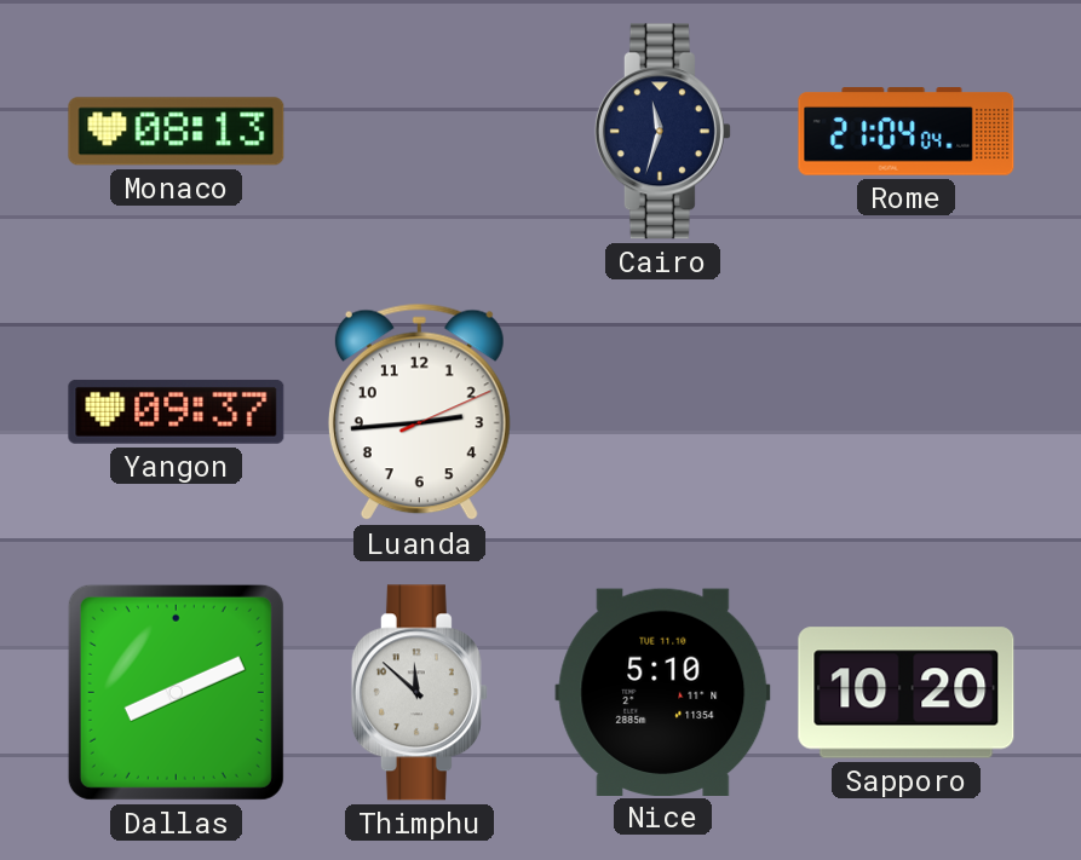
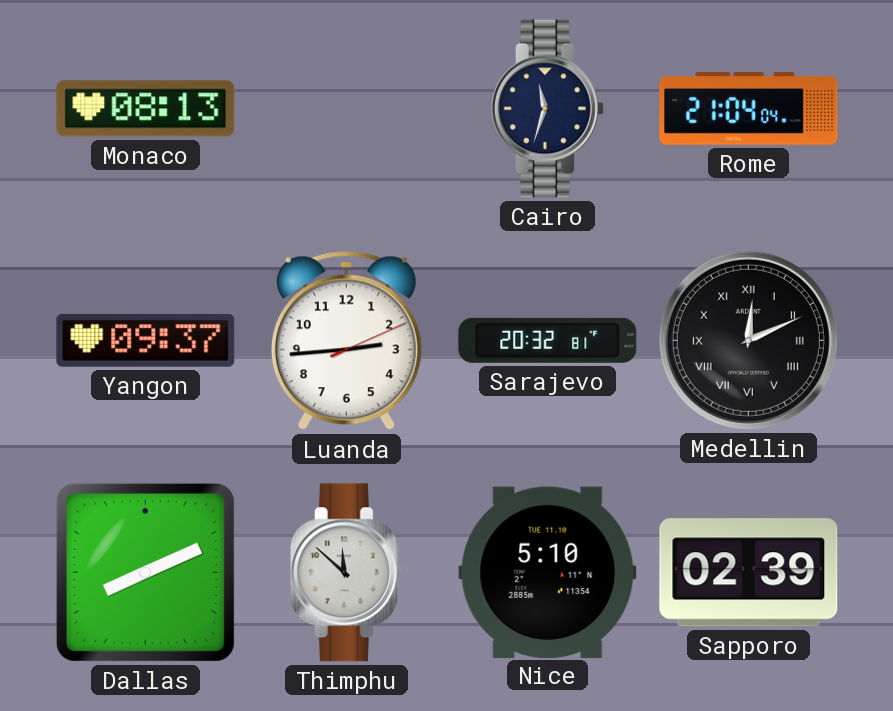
Sarajevo: none -> 20:32
Medellin: none -> 12:11
Sapporo: 10:20 -> 02:39
